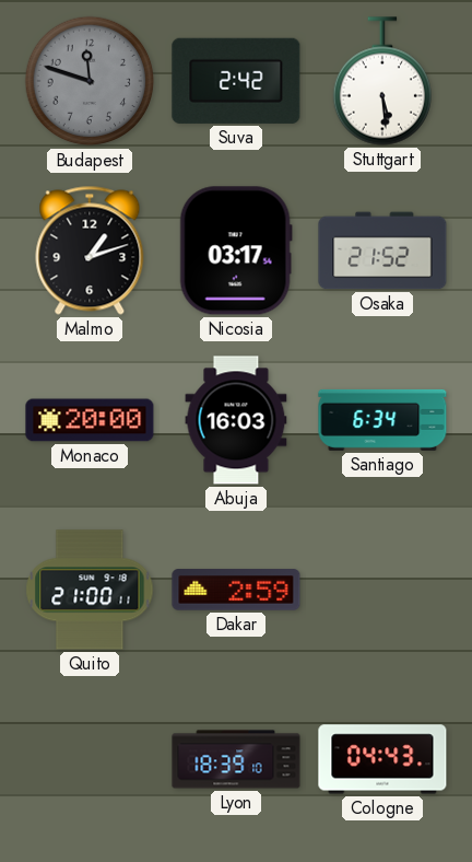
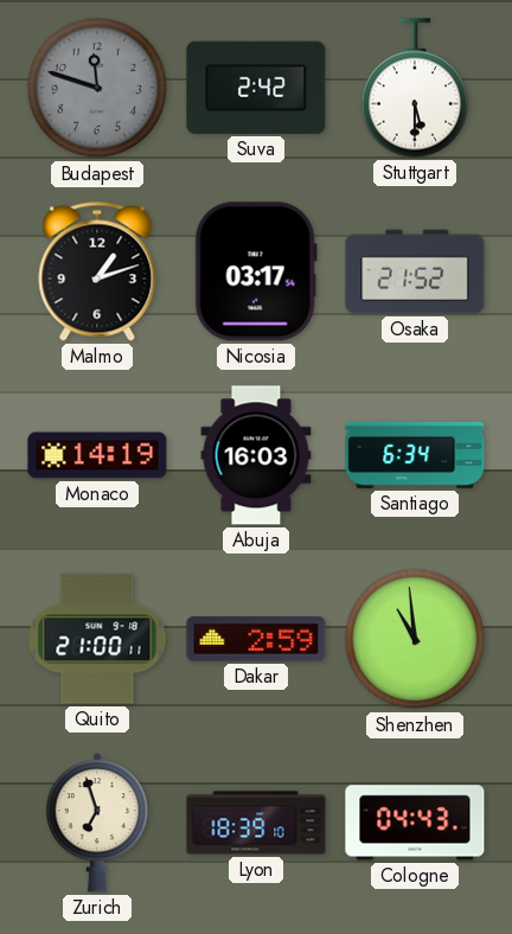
Stuttgart: 5:29 -> 5:30
Monaco: 20:00 -> 14:19
Shenzhen: none -> 10:59
Zurich: none -> 6:57
